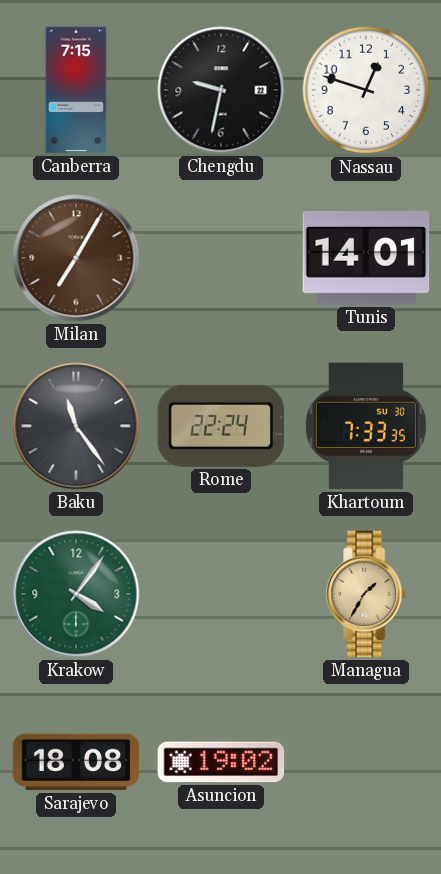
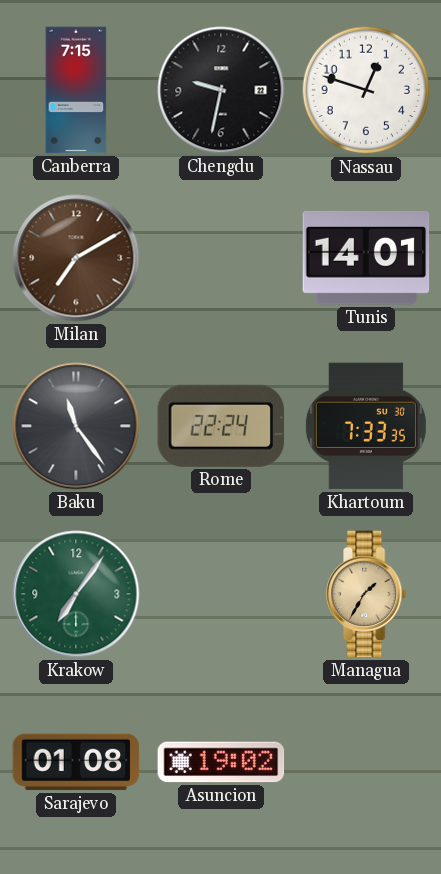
Milan: 7:05 -> 7:10
Krakow: 4:06 -> 7:06
Sarajevo: 18:08 -> 01:08
